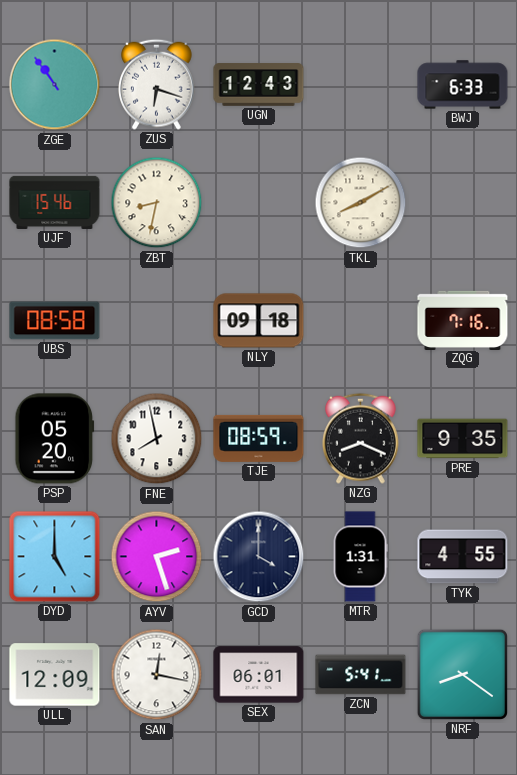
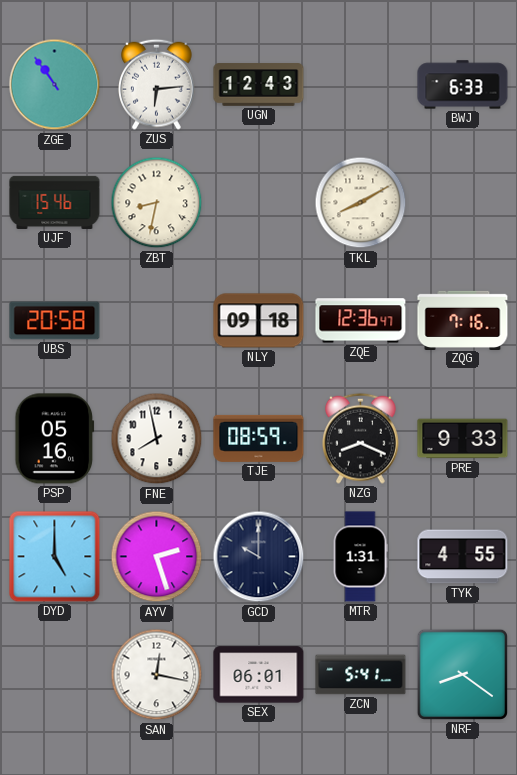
ZUS: 6:18 -> 6:14
UBS: 08:58 -> 20:58
ZQE: none -> 12:36
PSP: 05:20 -> 05:16
PRE: 9:35 -> 9:33
GCD: 4:00 -> 10:00
ULL: 12:09 -> none
